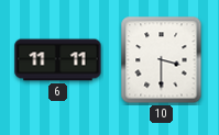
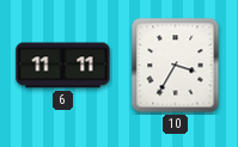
10: 3:30 -> 3:35
